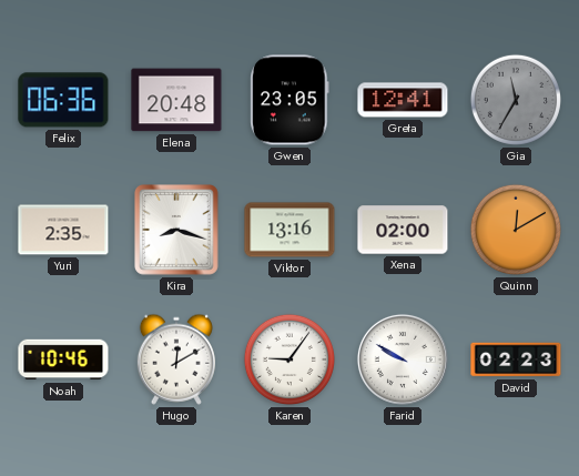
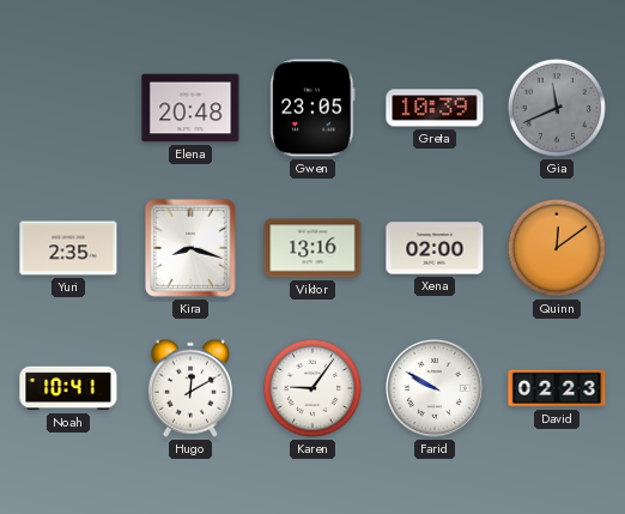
Felix: 06:36 -> none
Greta: 12:41 -> 10:39
Gia: 11:35 -> 11:41
Quinn: 12:10 -> 12:09
Noah: 10:46 -> 10:41
